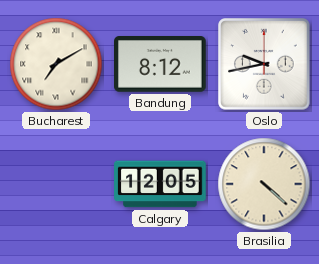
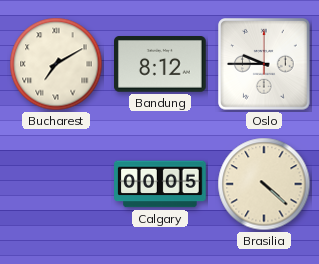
Oslo: 9:43 -> 9:45
Calgary: 12:05 -> 00:05
